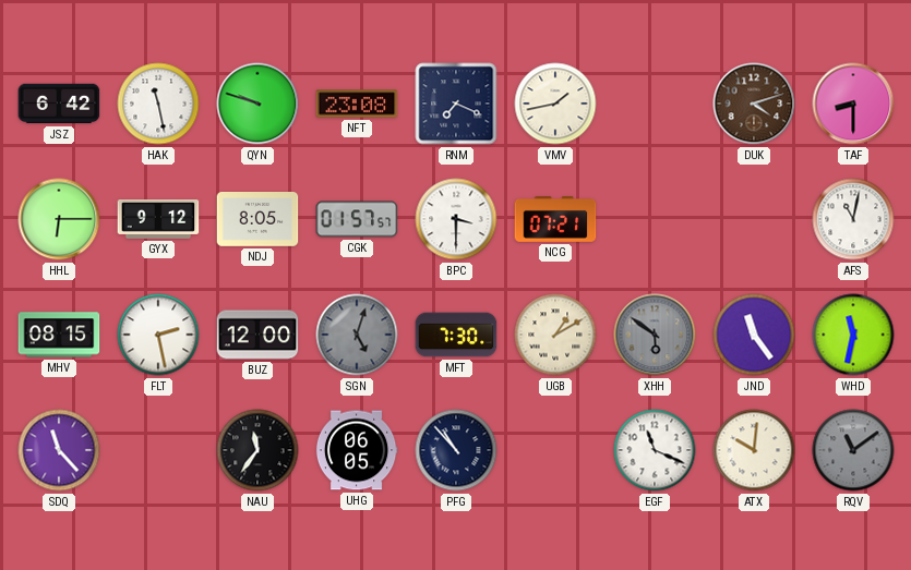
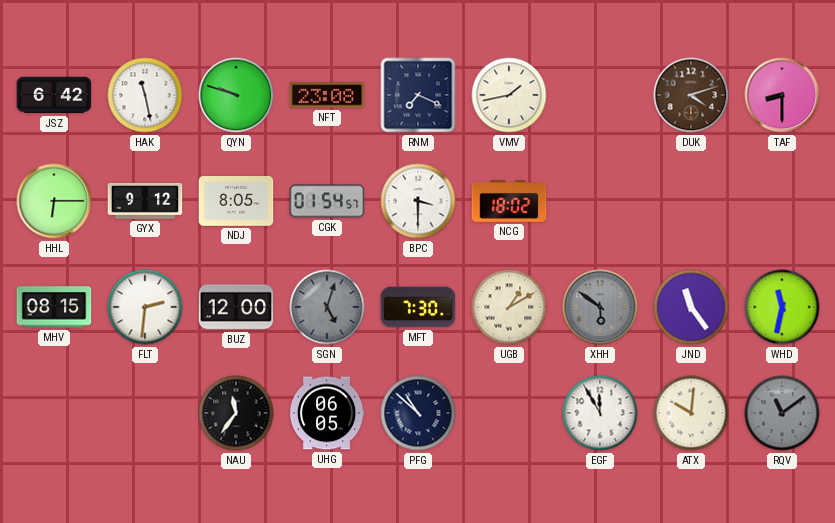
CGK: 01:57 -> 01:54
NCG: 07:21 -> 18:02
AFS: 11:02 -> none
FLT: 2:28 -> 2:31
SDQ: 11:23 -> none
PFG: 10:53 -> 10:52
EGF: 11:19 -> 11:55
